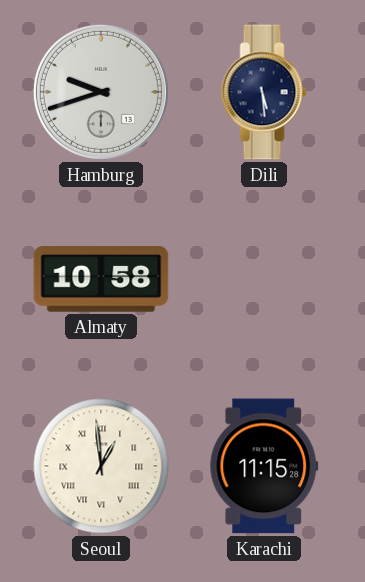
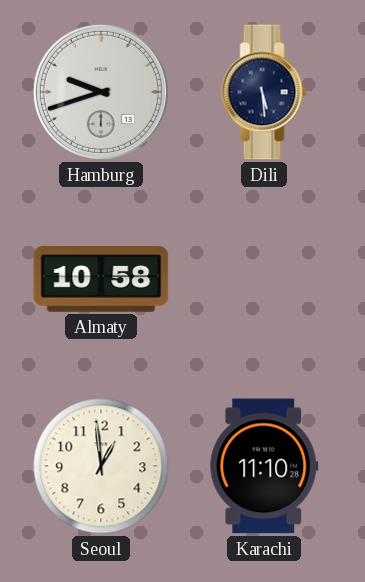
Seoul numerals: Roman -> Arabic
Karachi: 11:15 -> 11:10
